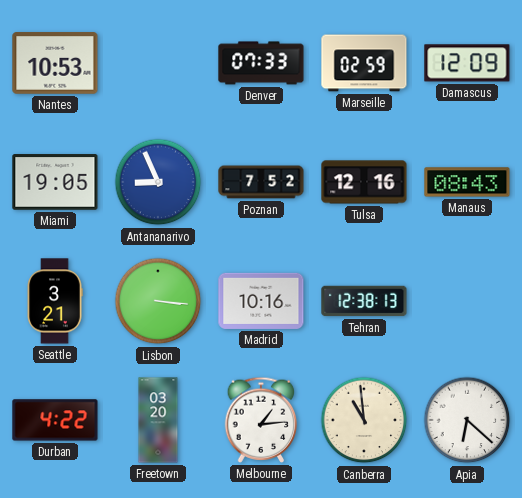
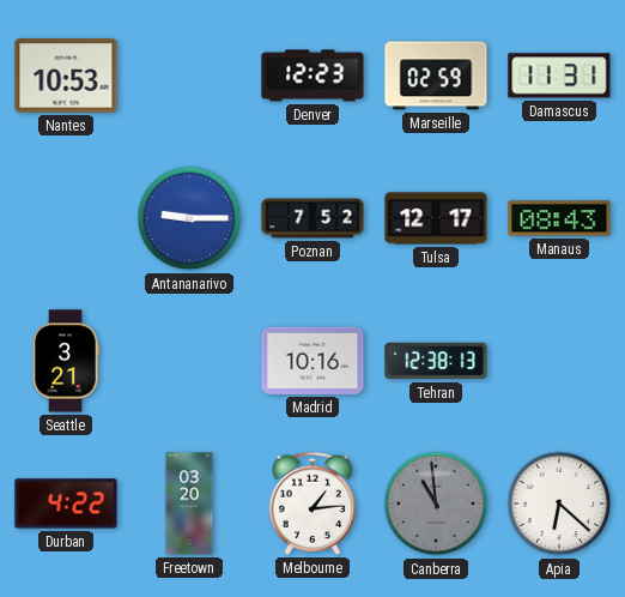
Denver: 07:33 -> 12:23
Damascus: 12:09 -> 11:31
Miami: 19:05 -> none
Antananarivo: 8:56 -> 9:15
Tulsa: 12:16 -> 12:17
Lisbon: 3:16 -> none
Canberra dial: cream -> grey
